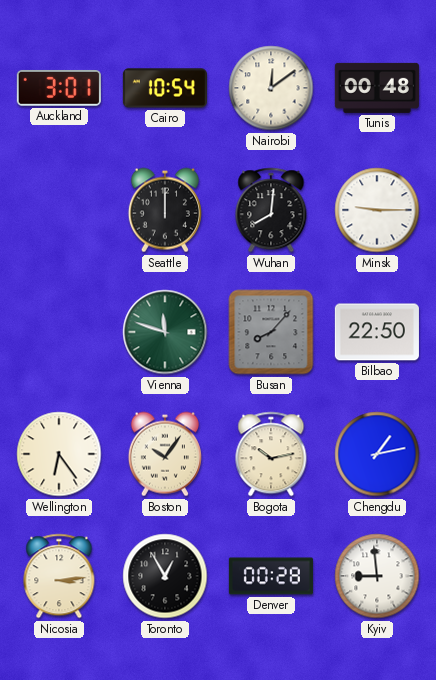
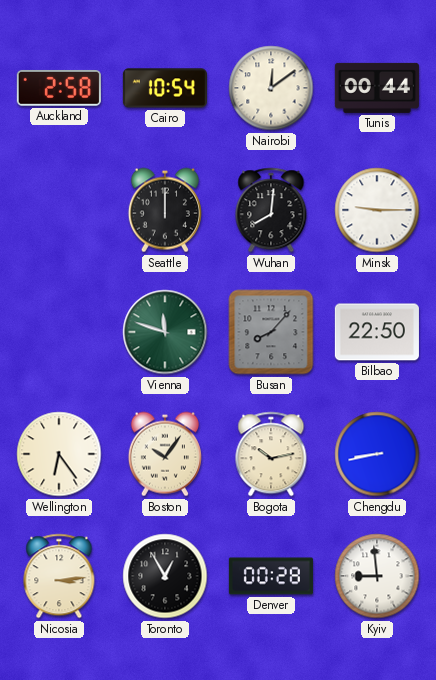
Auckland: 3:01 -> 2:58
Tunis: 00:48 -> 00:44
Chengdu: 1:13 -> 8:43
